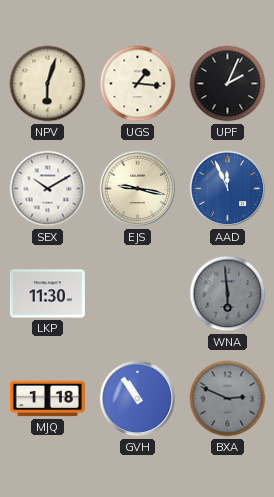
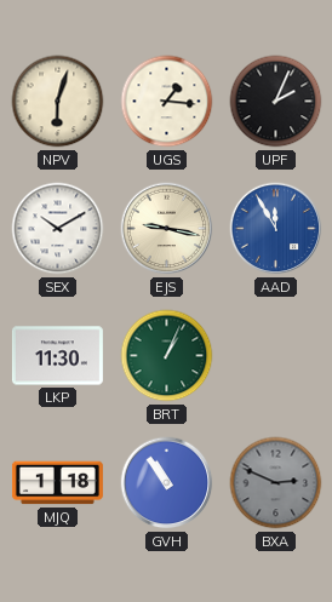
AAD: 11:56 -> 11:55
BRT: none -> 1:04
WNA: 5:59 -> none
